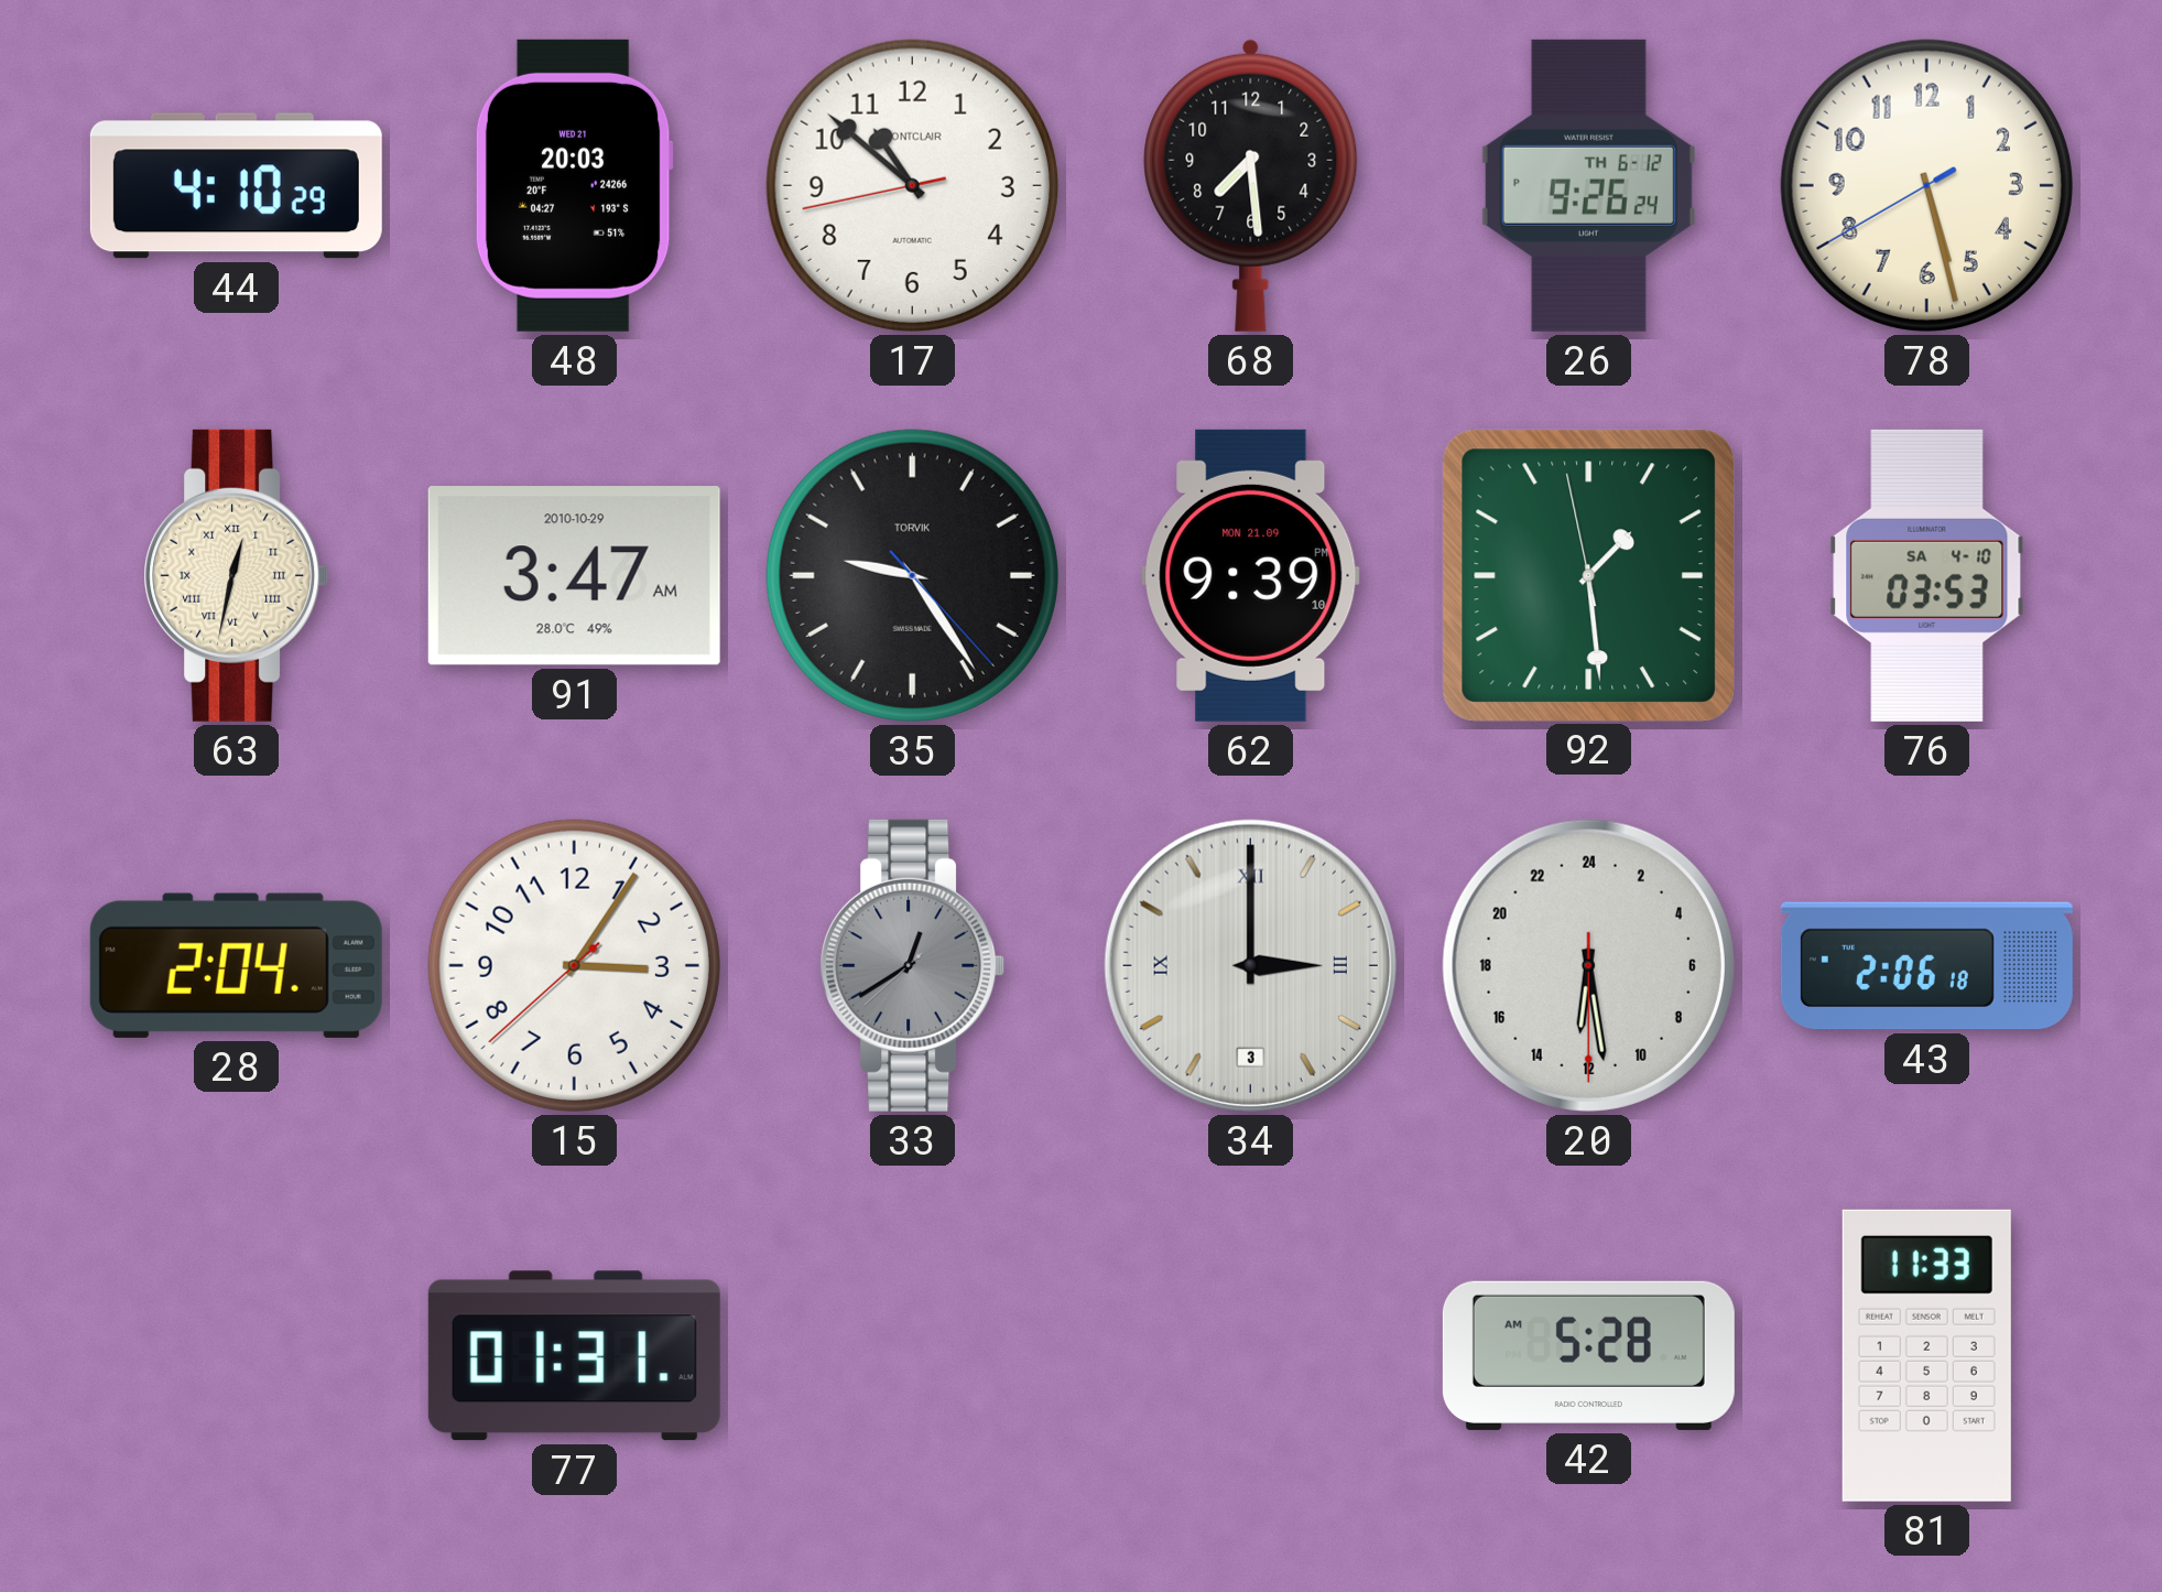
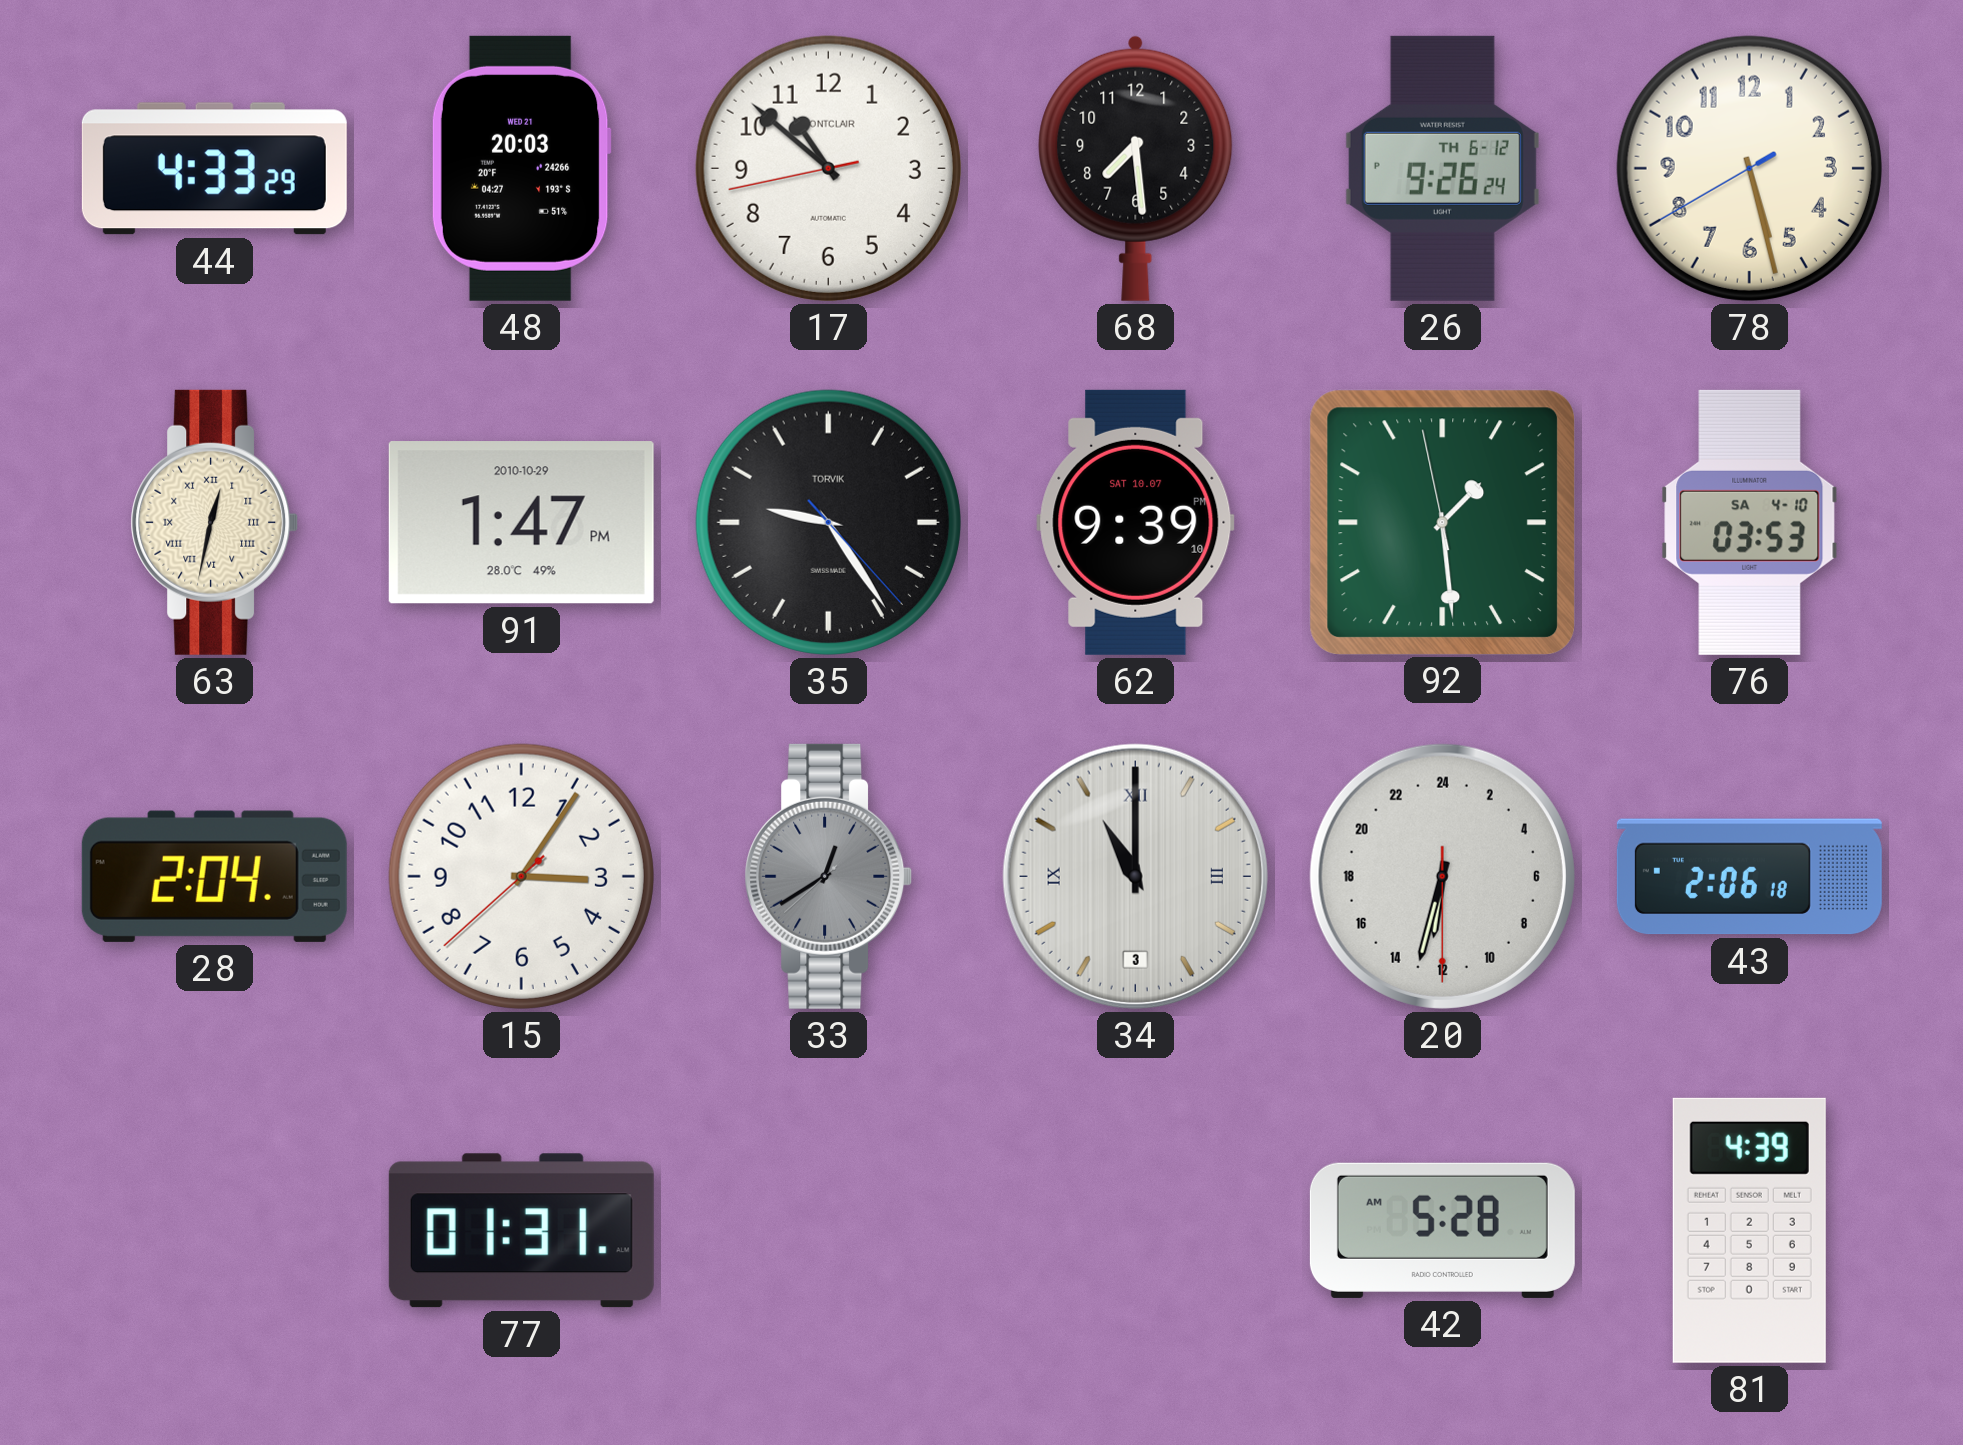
44: 4:10 -> 4:33
91: 3:47 -> 1:47
62 date: MON 21.09 -> SAT 10.07
34: 3:00 -> 11:00
20: 12:28 -> 12:32
81: 11:33 -> 4:39
